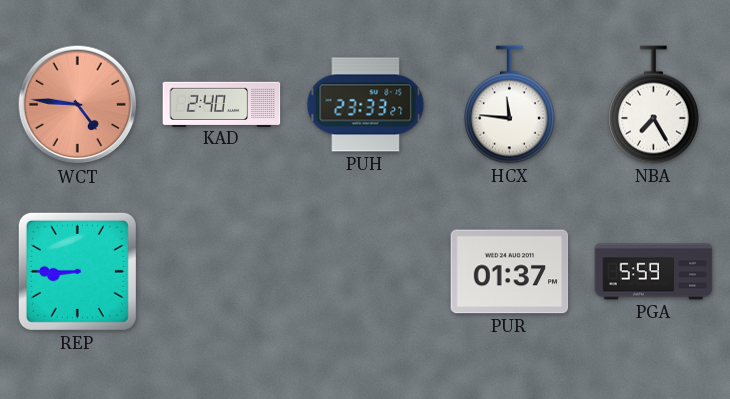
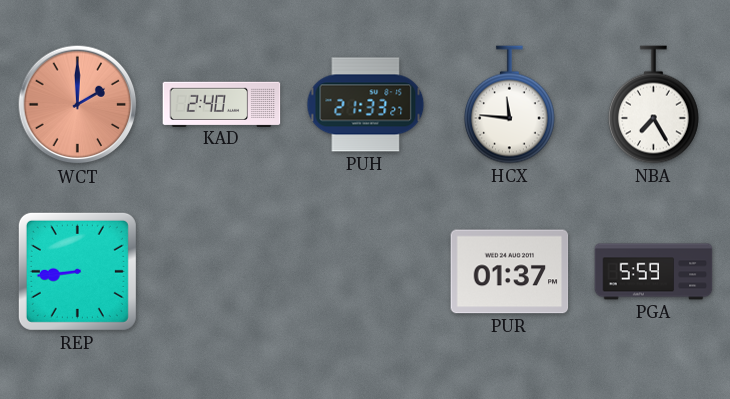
WCT: 4:46 -> 2:00
PUH: 23:33 -> 21:33
REP: 8:45 -> 8:44
